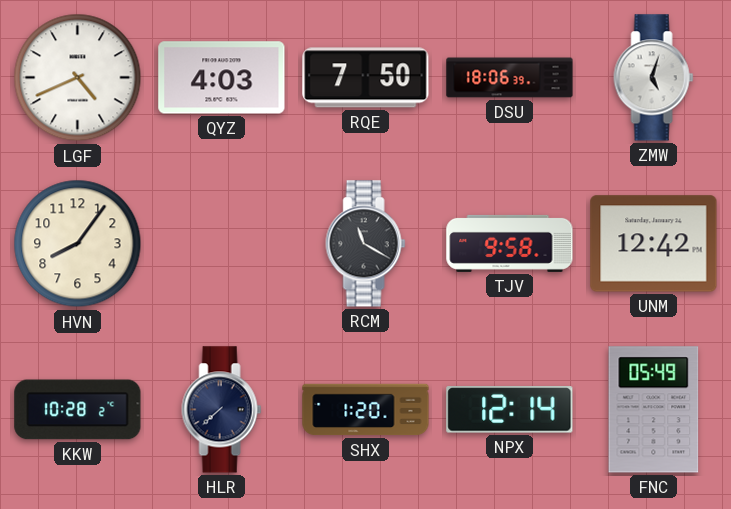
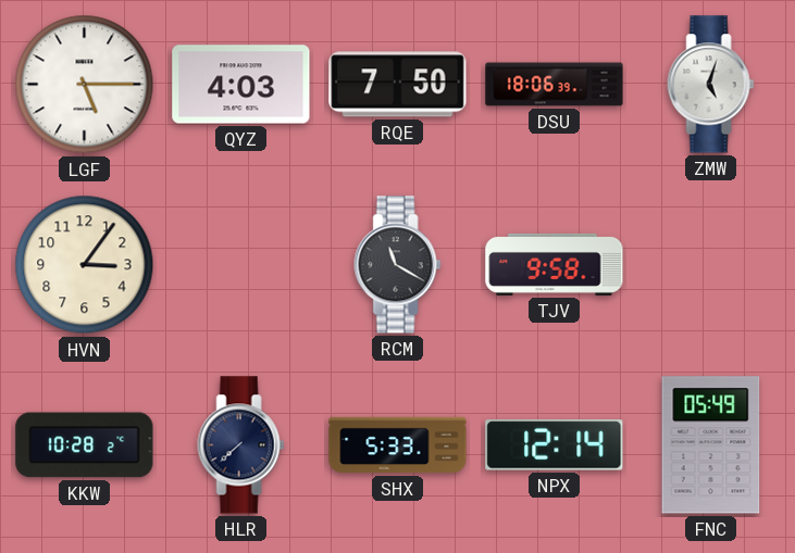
LGF: 4:41 -> 5:15
HVN: 8:06 -> 3:06
UNM: 12:42 -> none
SHX: 1:20 -> 5:33
